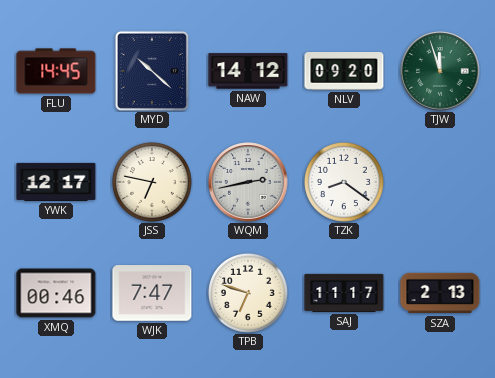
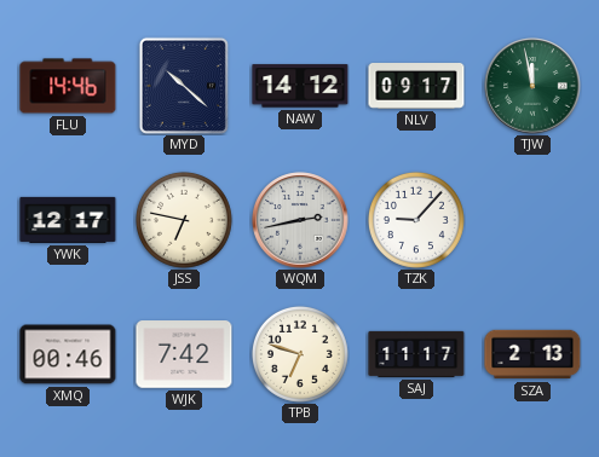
FLU: 14:45 -> 14:46
NLV: 09:20 -> 09:17
TJW: 11:57 -> 11:58
TZK: 8:21 -> 9:07
WJK: 7:47 -> 7:42
